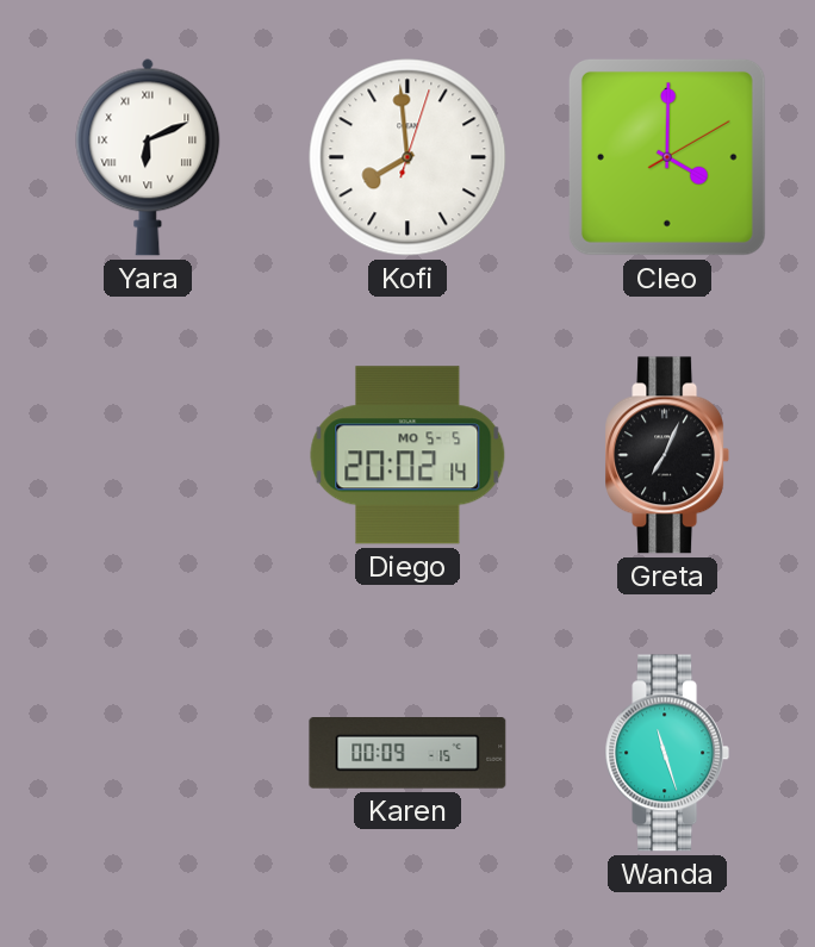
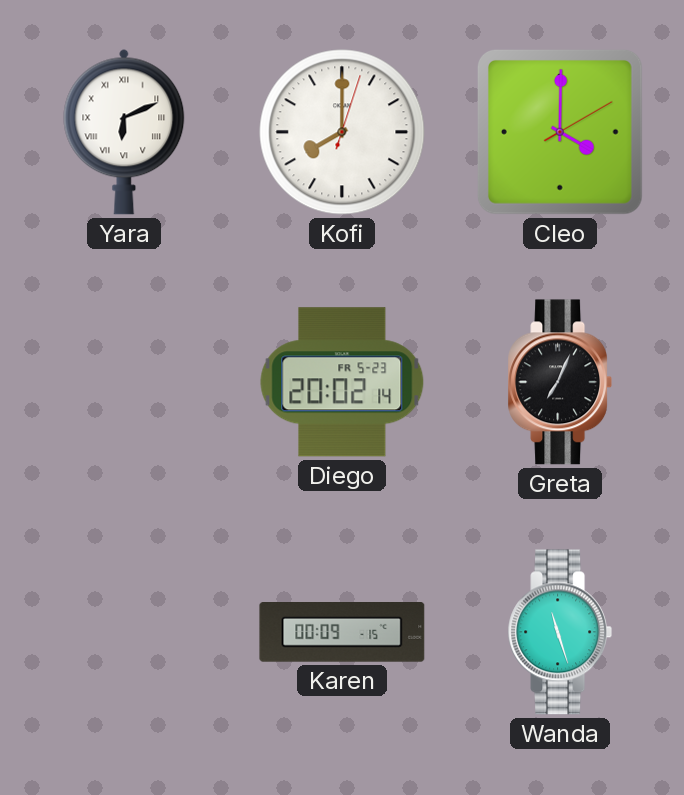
Kofi: 7:59 -> 8:00
Diego date: MO 5-5 -> FR 5-23
